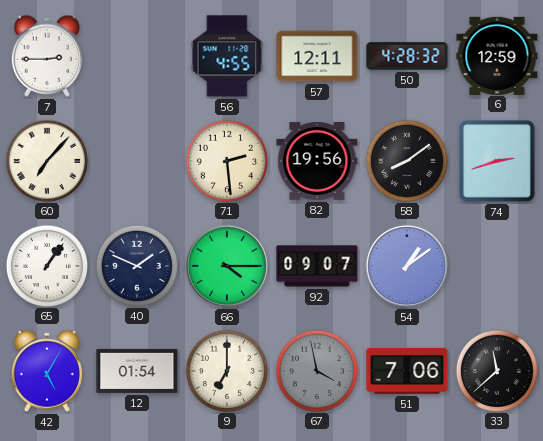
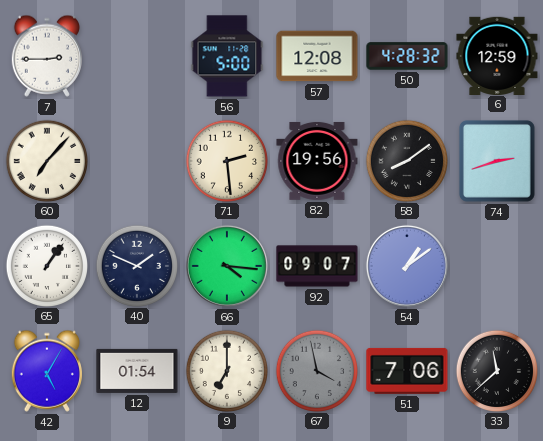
56: 4:55 -> 5:00
57: 12:11 -> 12:08
66: 4:15 -> 4:16
